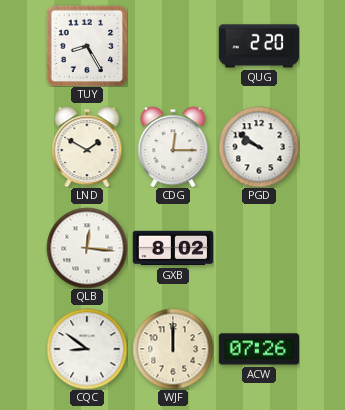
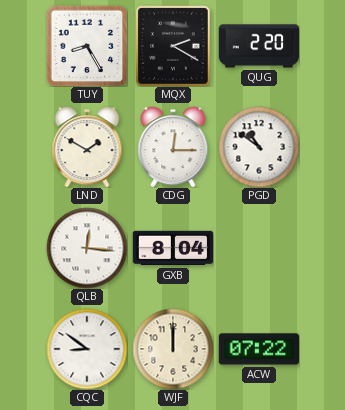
MQX: none -> 2:20
PGD: 9:51 -> 10:51
GXB: 8:02 -> 8:04
ACW: 07:26 -> 07:22
